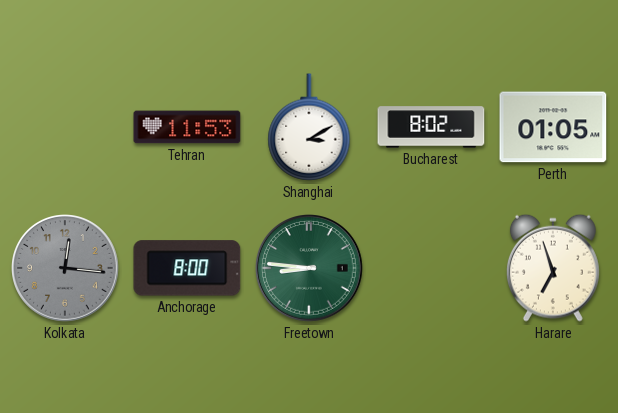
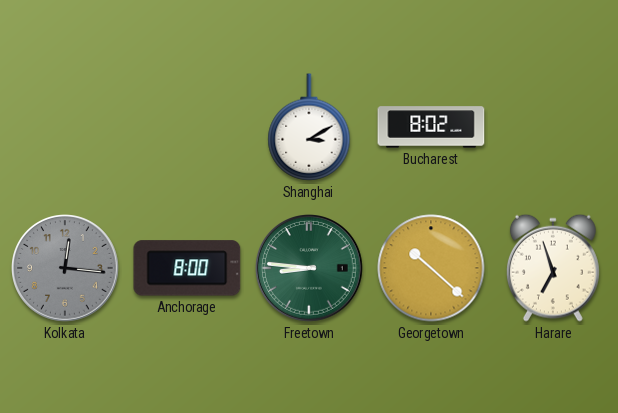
Tehran: 11:53 -> none
Perth: 01:05 -> none
Georgetown: none -> 10:22
